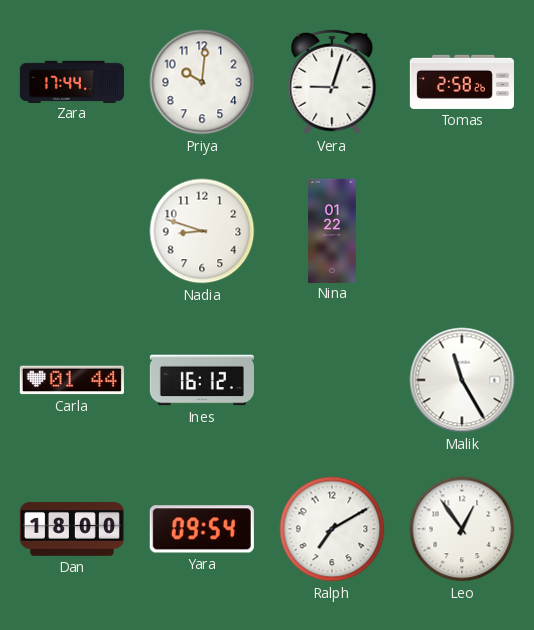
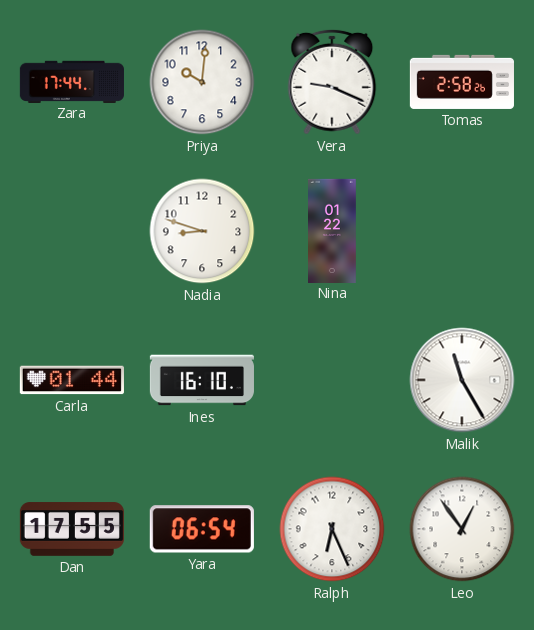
Vera: 9:03 -> 9:19
Ines: 16:12 -> 16:10
Dan: 18:00 -> 17:55
Yara: 09:54 -> 06:54
Ralph: 7:10 -> 6:26
